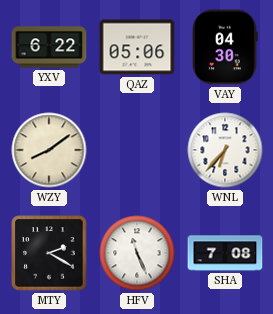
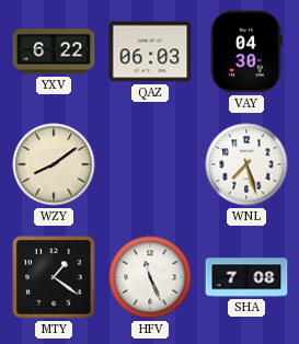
QAZ: 05:06 -> 06:03
WNL: 6:37 -> 7:27
MTY: 2:20 -> 1:21
